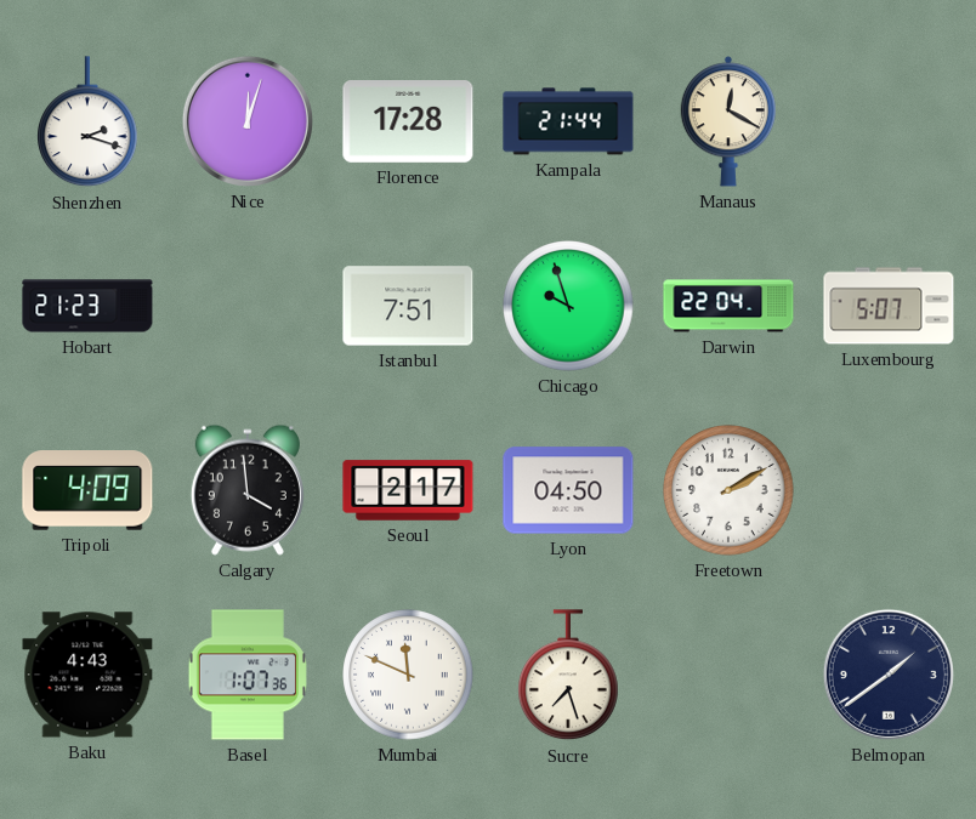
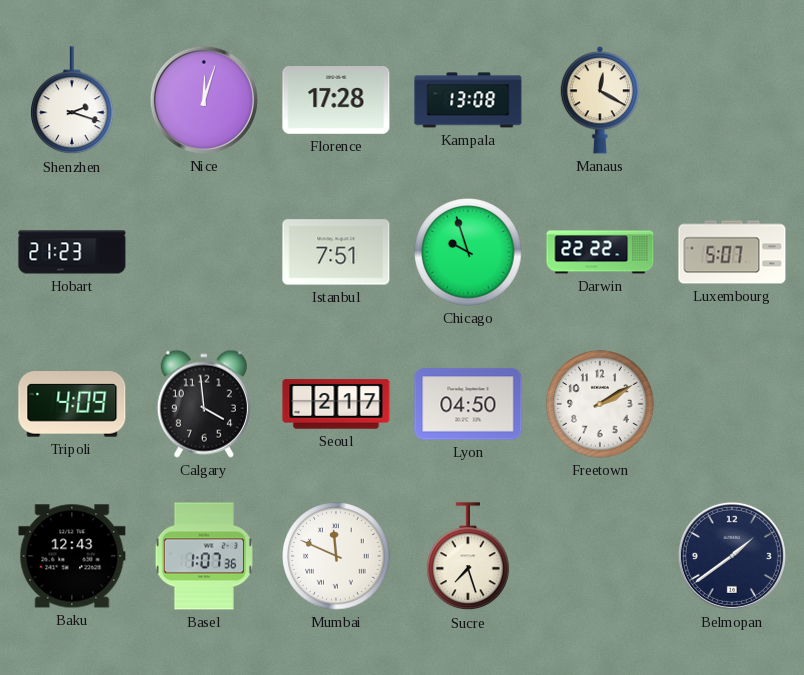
Kampala: 21:44 -> 13:08
Darwin: 22:04 -> 22:22
Baku: 4:43 -> 12:43
